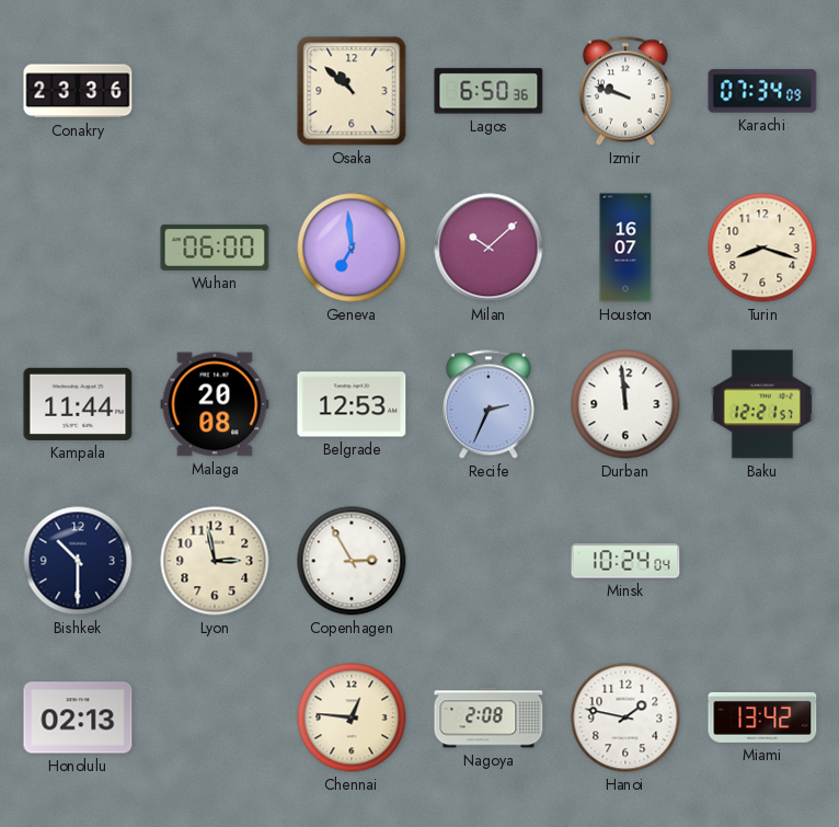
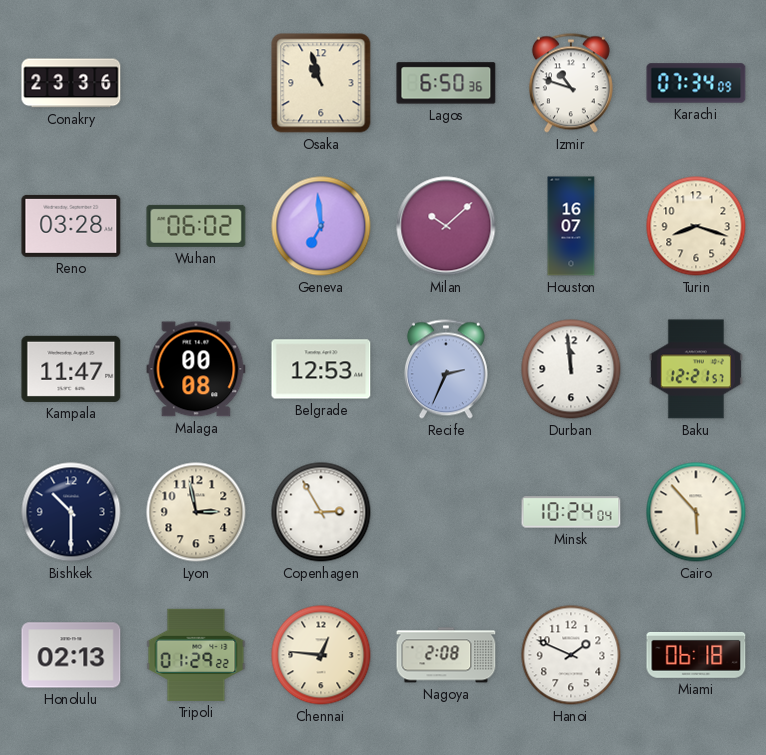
Osaka: 10:52 -> 10:57
Izmir: 9:48 -> 10:48
Reno: none -> 03:28
Wuhan: 06:00 -> 06:02
Kampala: 11:44 -> 11:47
Malaga: 20:08 -> 00:08
Cairo: none -> 5:53
Tripoli: none -> 01:29
Hanoi: 1:47 -> 1:49
Miami: 13:42 -> 06:18
